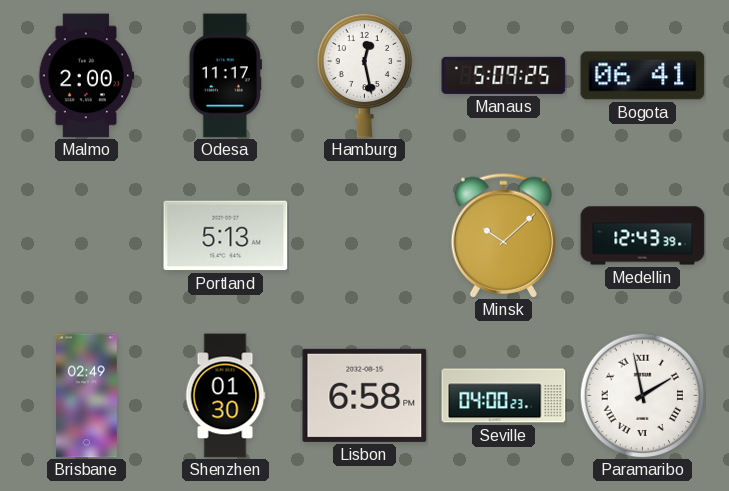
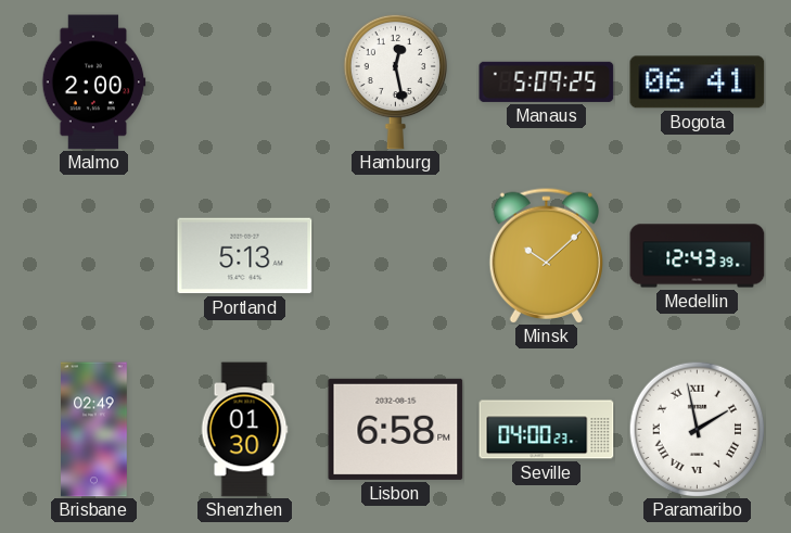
Odesa: 11:17 -> none
